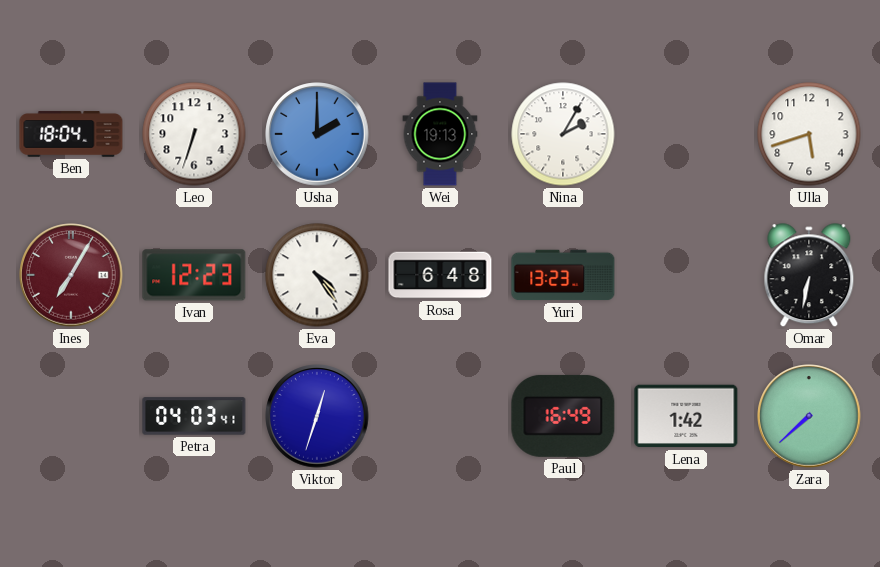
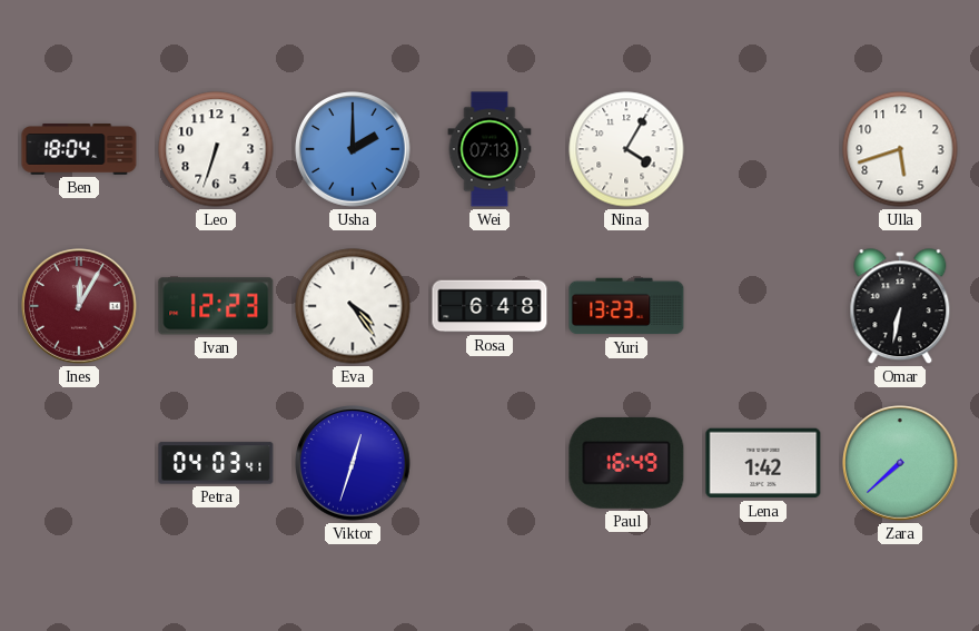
Wei: 19:13 -> 07:13
Nina: 2:05 -> 4:05
Ines: 7:05 -> 12:05
